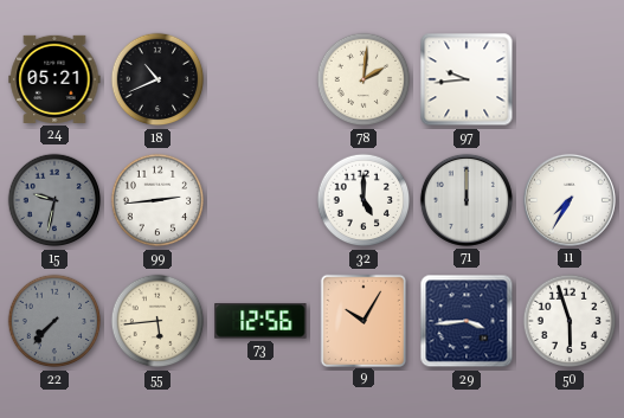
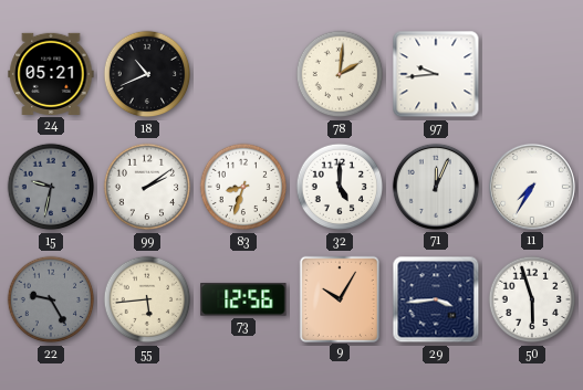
99: 2:44 -> 2:09
83: none -> 8:33
71: 12:00 -> 12:04
22: 7:37 -> 9:25
